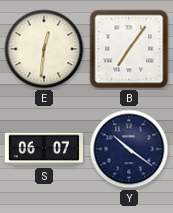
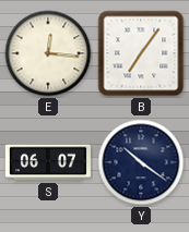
E: 12:31 -> 12:16
